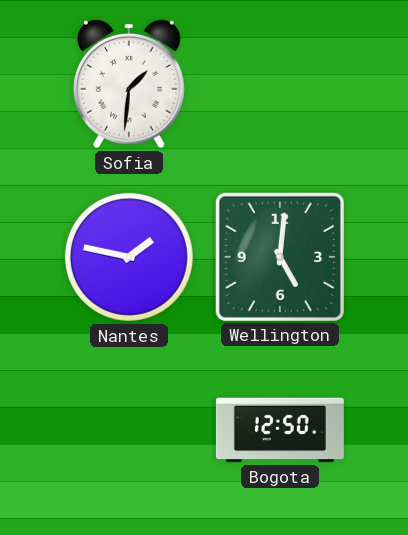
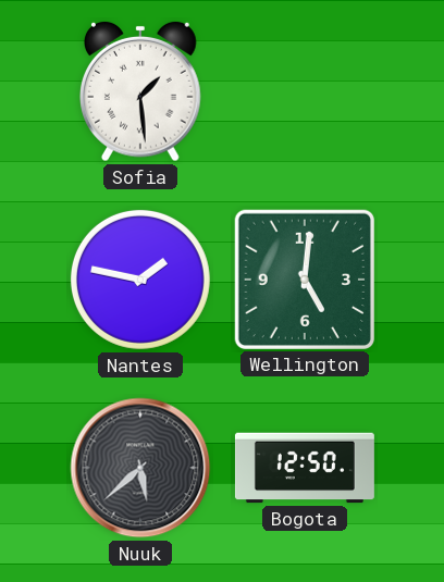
Sofia: 1:31 -> 1:29
Nuuk: none -> 5:38
